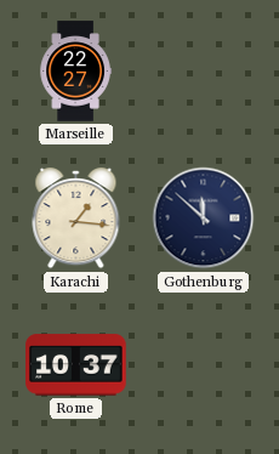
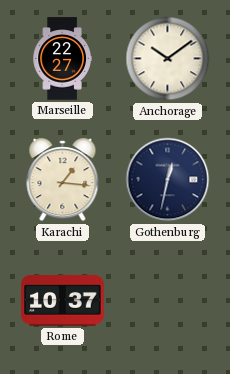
Anchorage: none -> 10:09
Gothenburg: 11:52 -> 12:32
